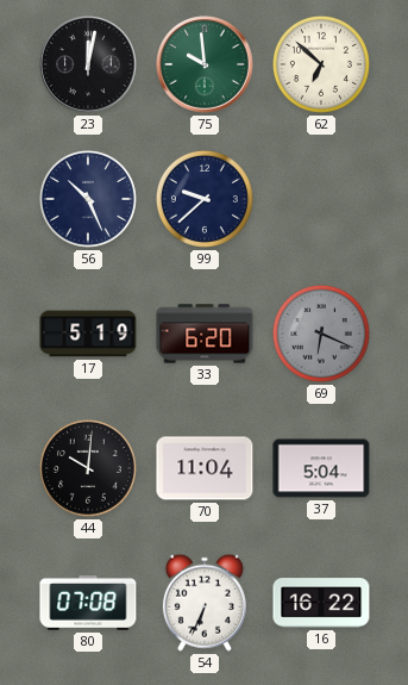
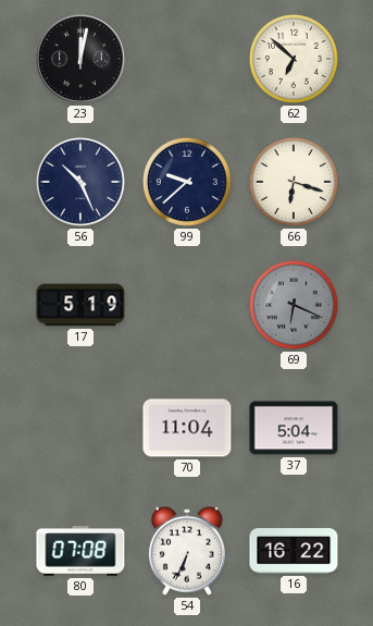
75: 9:59 -> none
66: none -> 6:18
33: 6:20 -> none
44: 10:01 -> none
